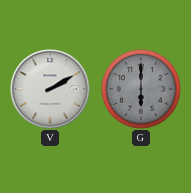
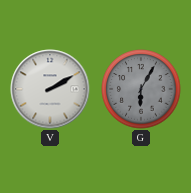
G: 6:00 -> 6:05
